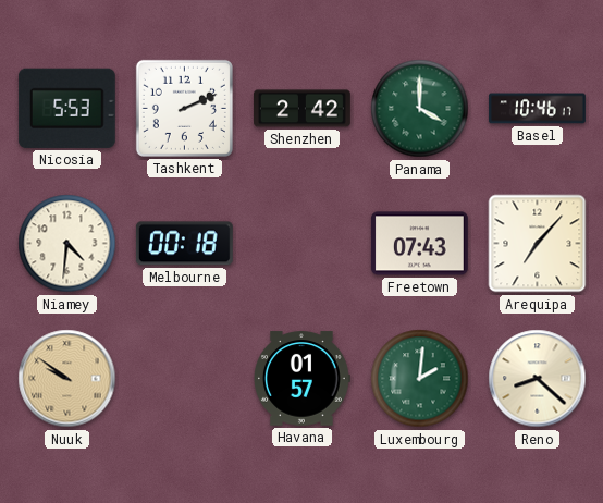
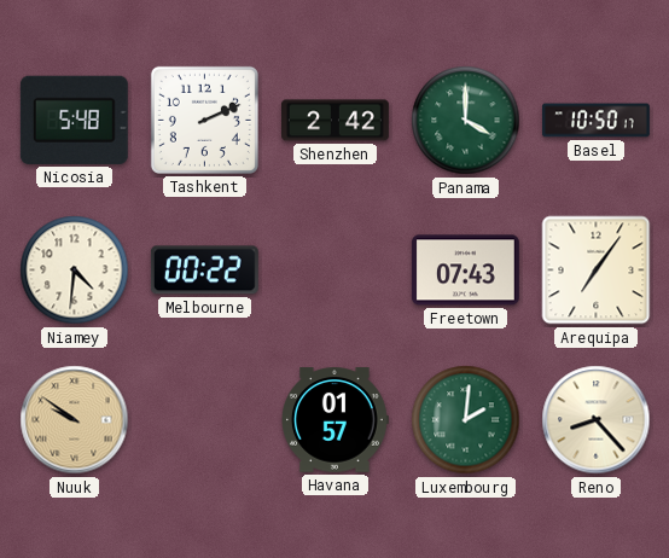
Nicosia: 5:53 -> 5:48
Basel: 10:46 -> 10:50
Melbourne: 00:18 -> 00:22
Arequipa: 7:07 -> 7:06
Reno: 8:22 -> 8:23
